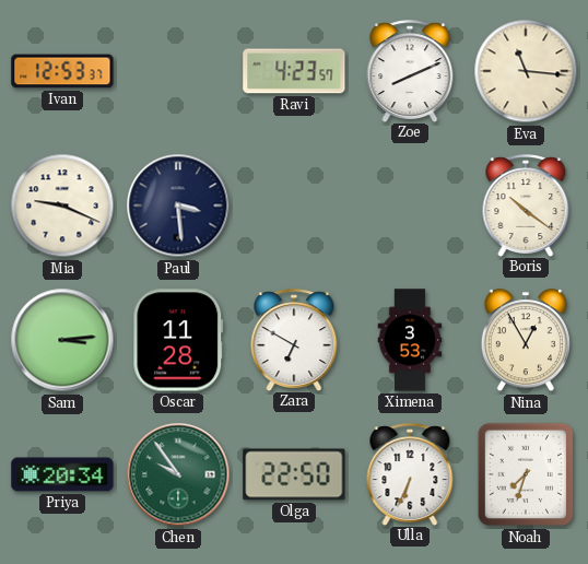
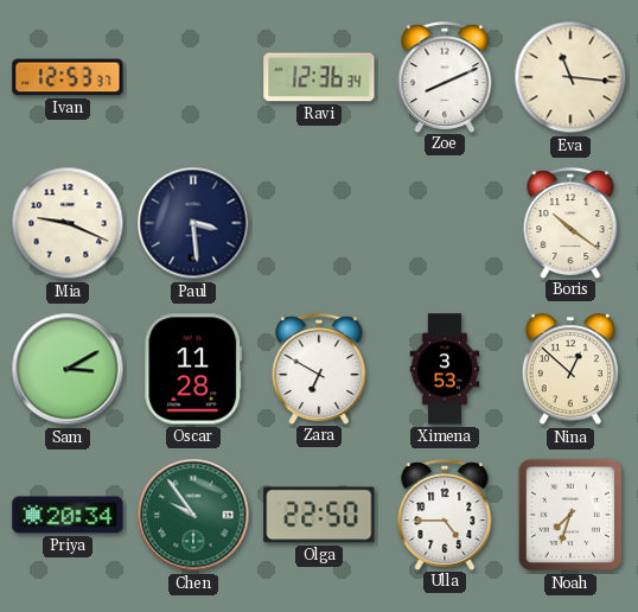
Ravi: 4:23 -> 12:36
Sam: 3:14 -> 3:10
Nina: 12:55 -> 12:52
Ulla: 6:34 -> 4:45
